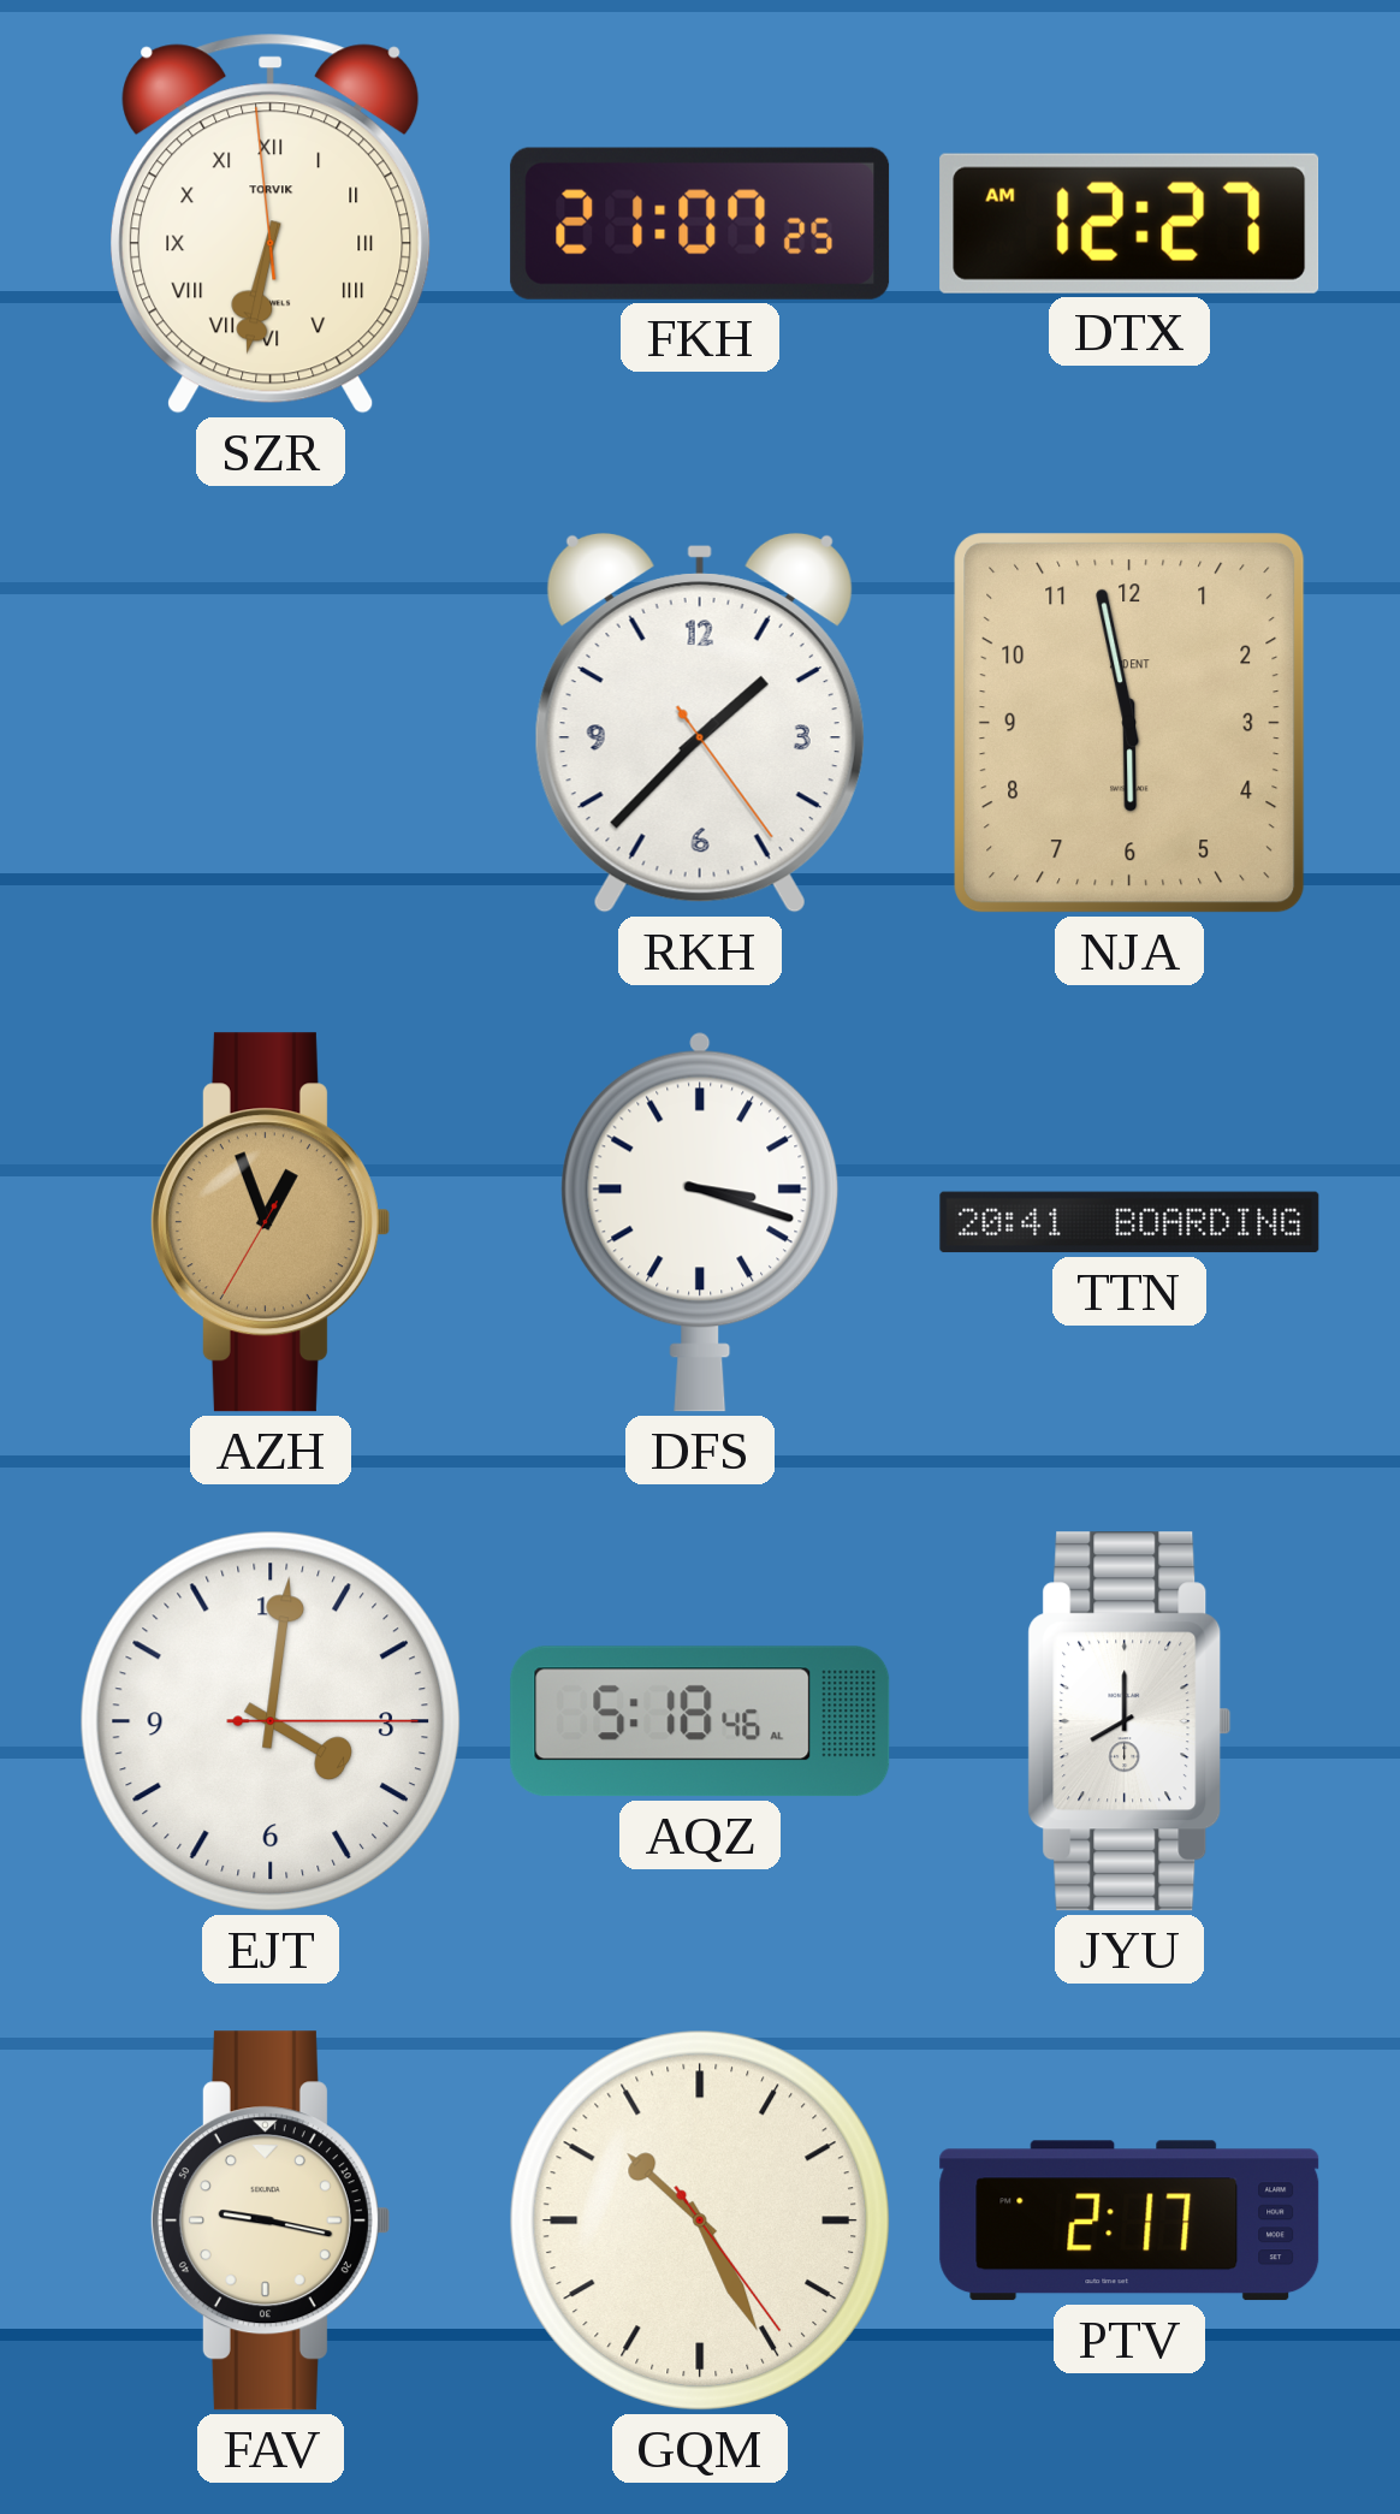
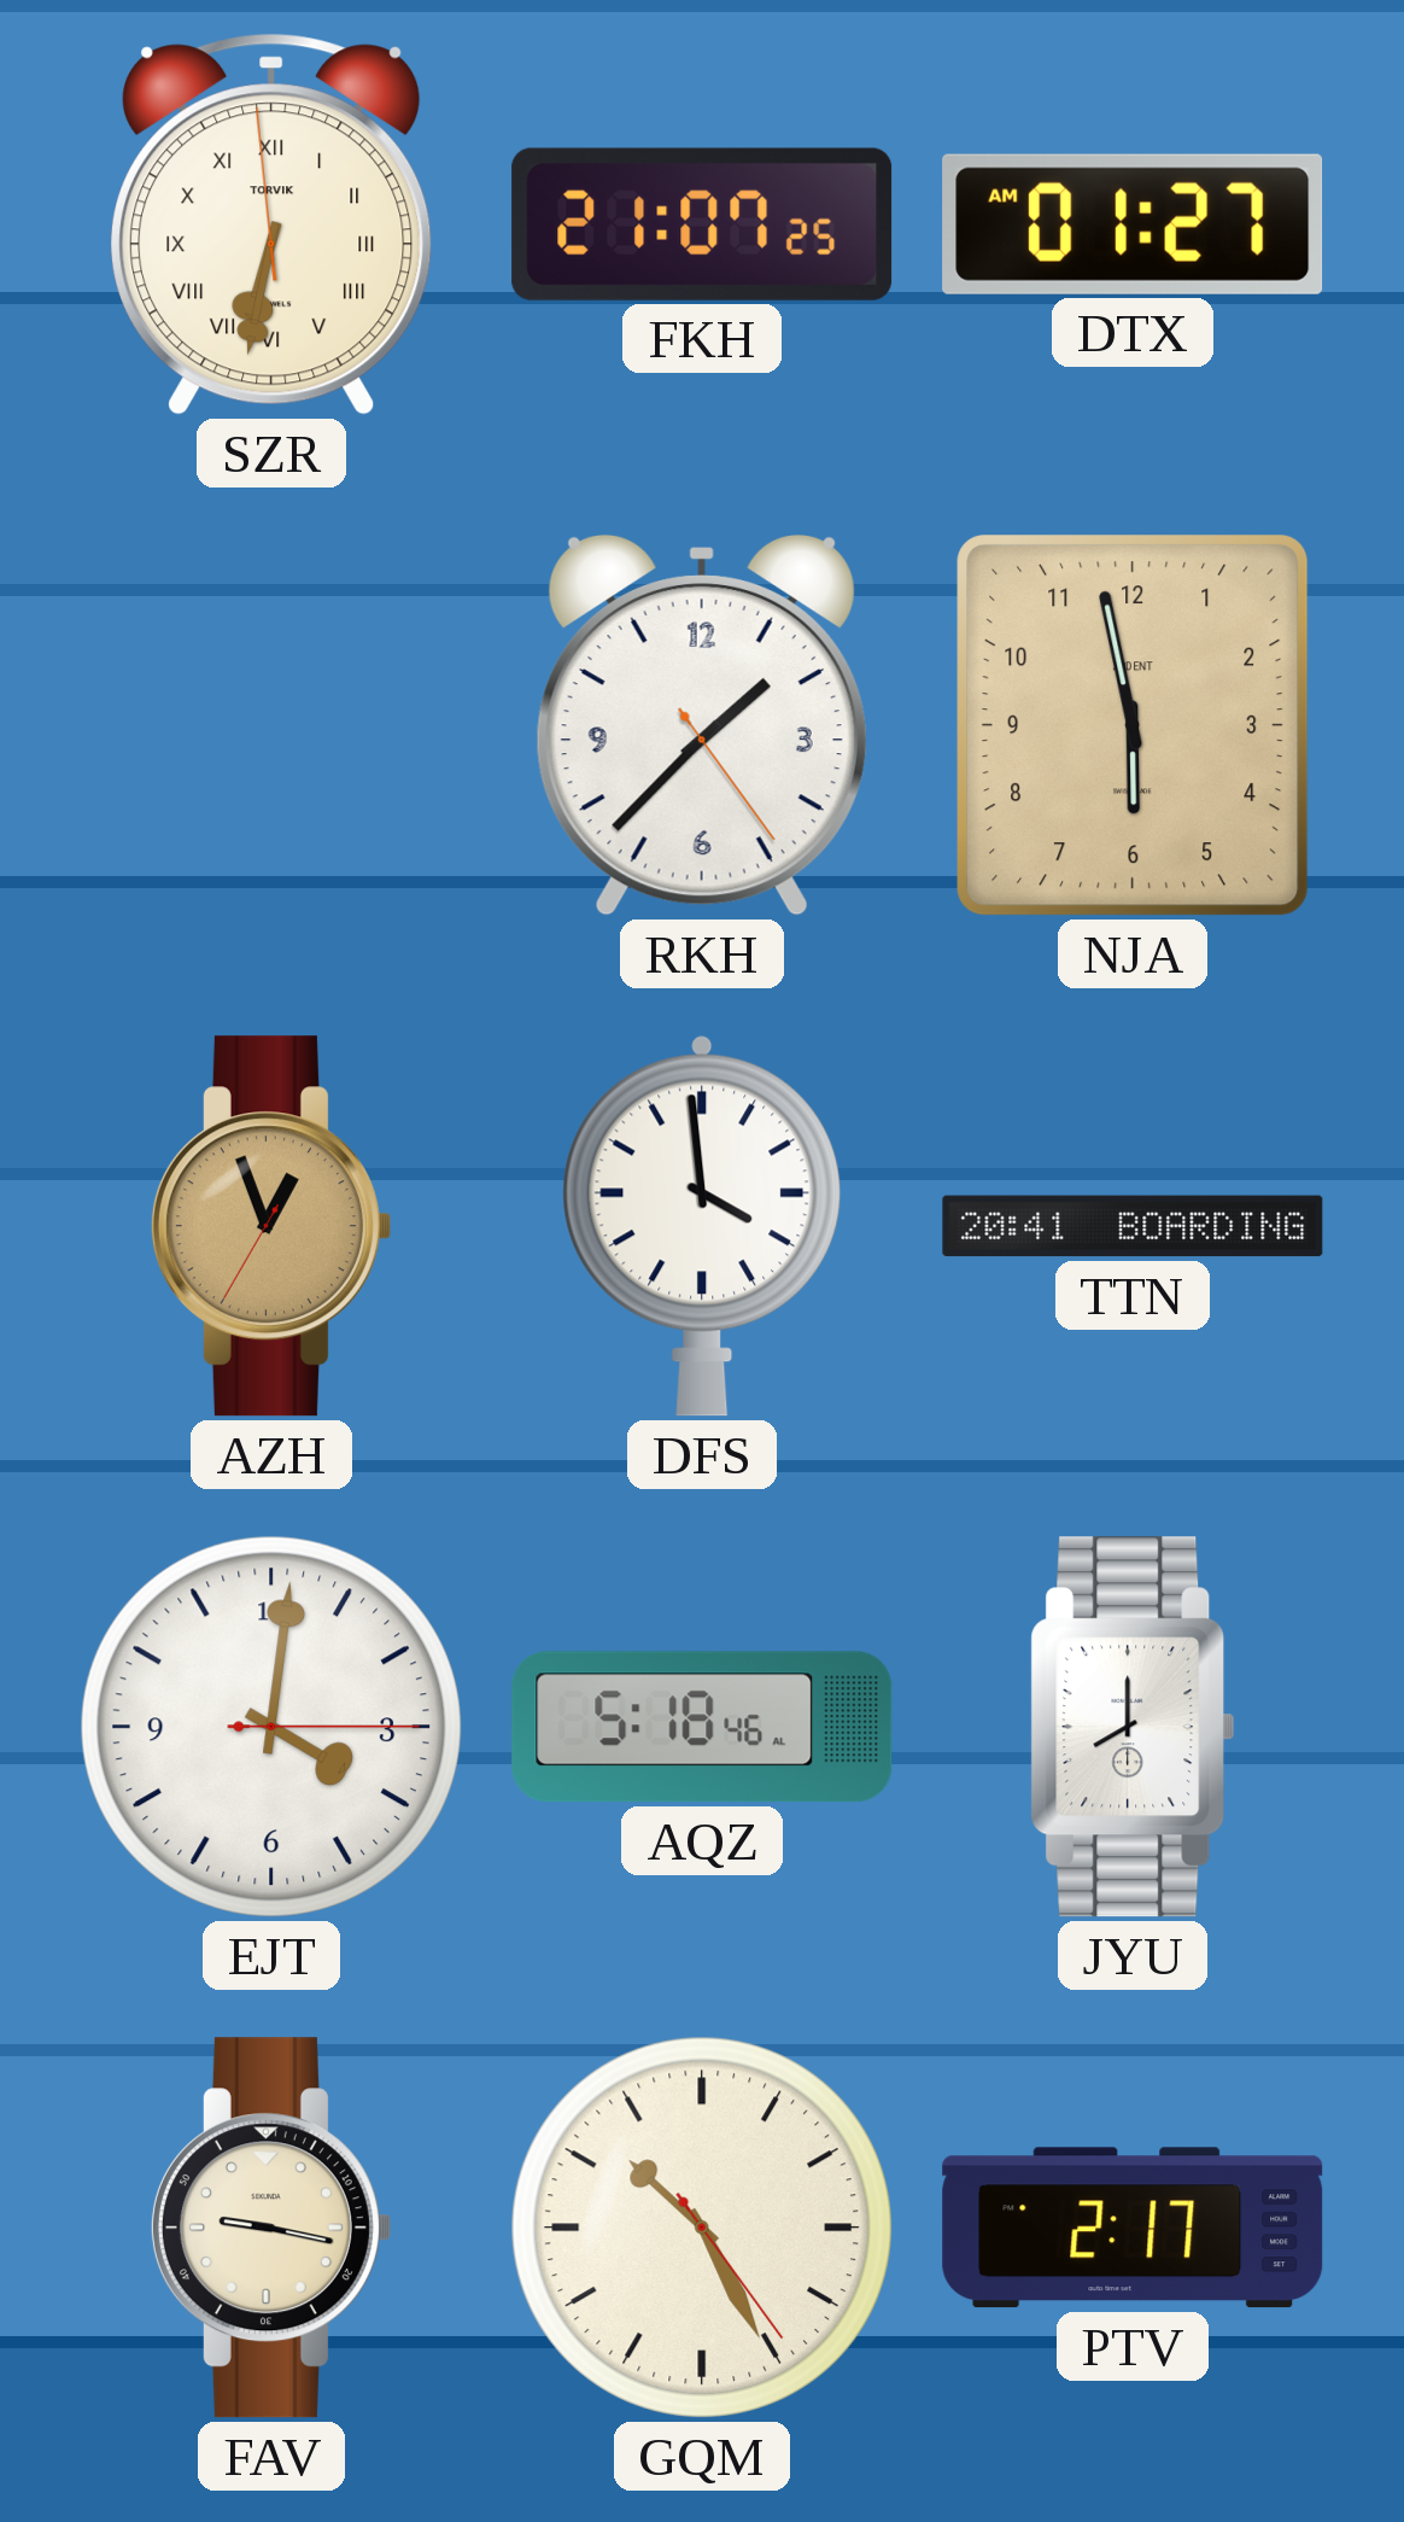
DTX: 12:27 -> 01:27
DFS: 3:18 -> 3:59
